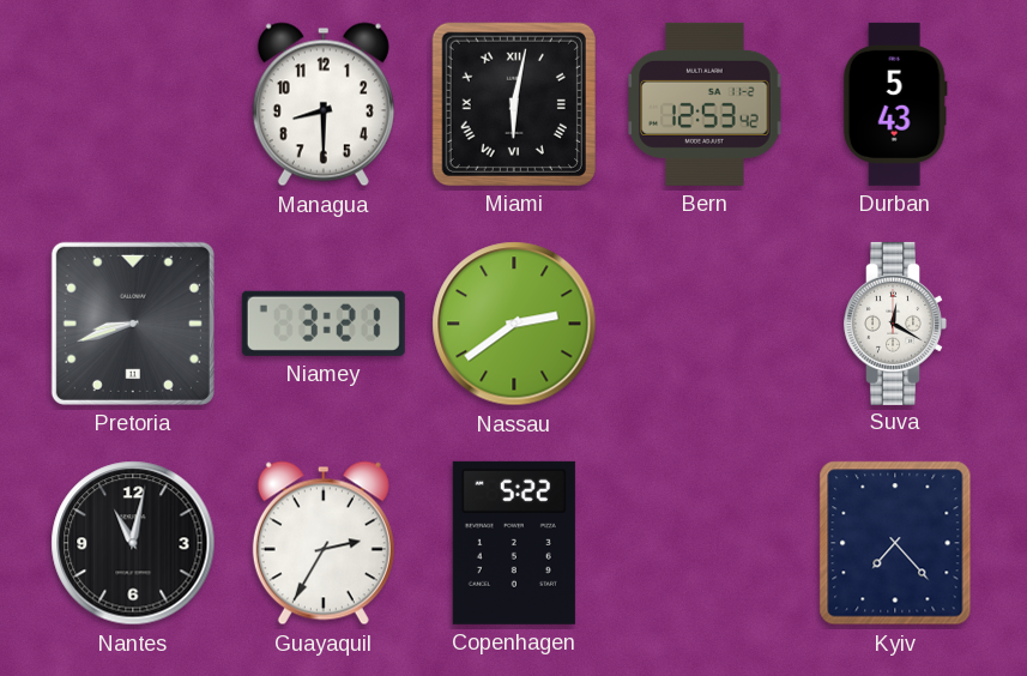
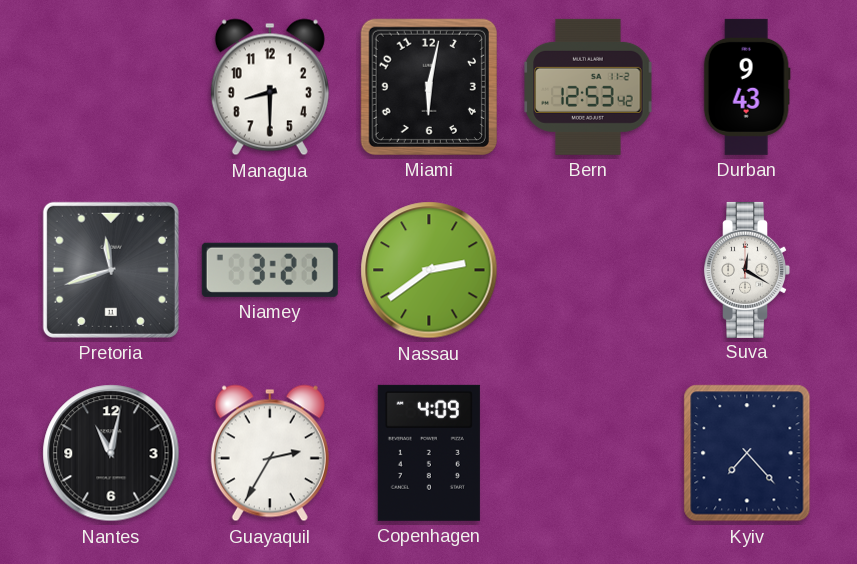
Miami numerals: Roman -> Arabic
Durban: 5:43 -> 9:43
Pretoria: 8:42 -> 11:42
Copenhagen: 5:22 -> 4:09
